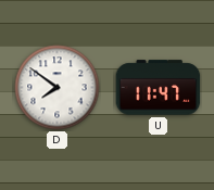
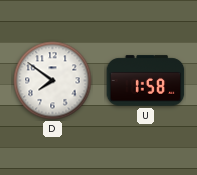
U: 11:47 -> 1:58
